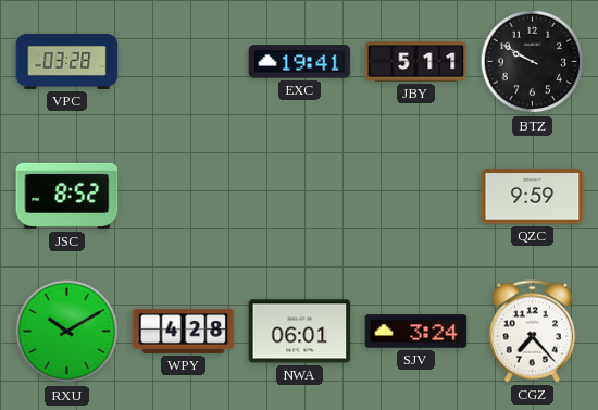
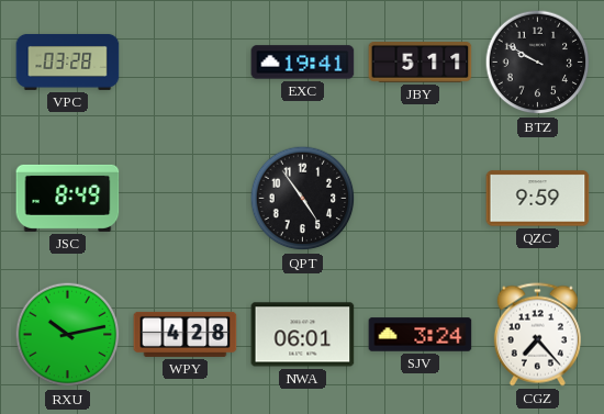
JSC: 8:52 -> 8:49
QPT: none -> 4:54
RXU: 10:10 -> 10:13
